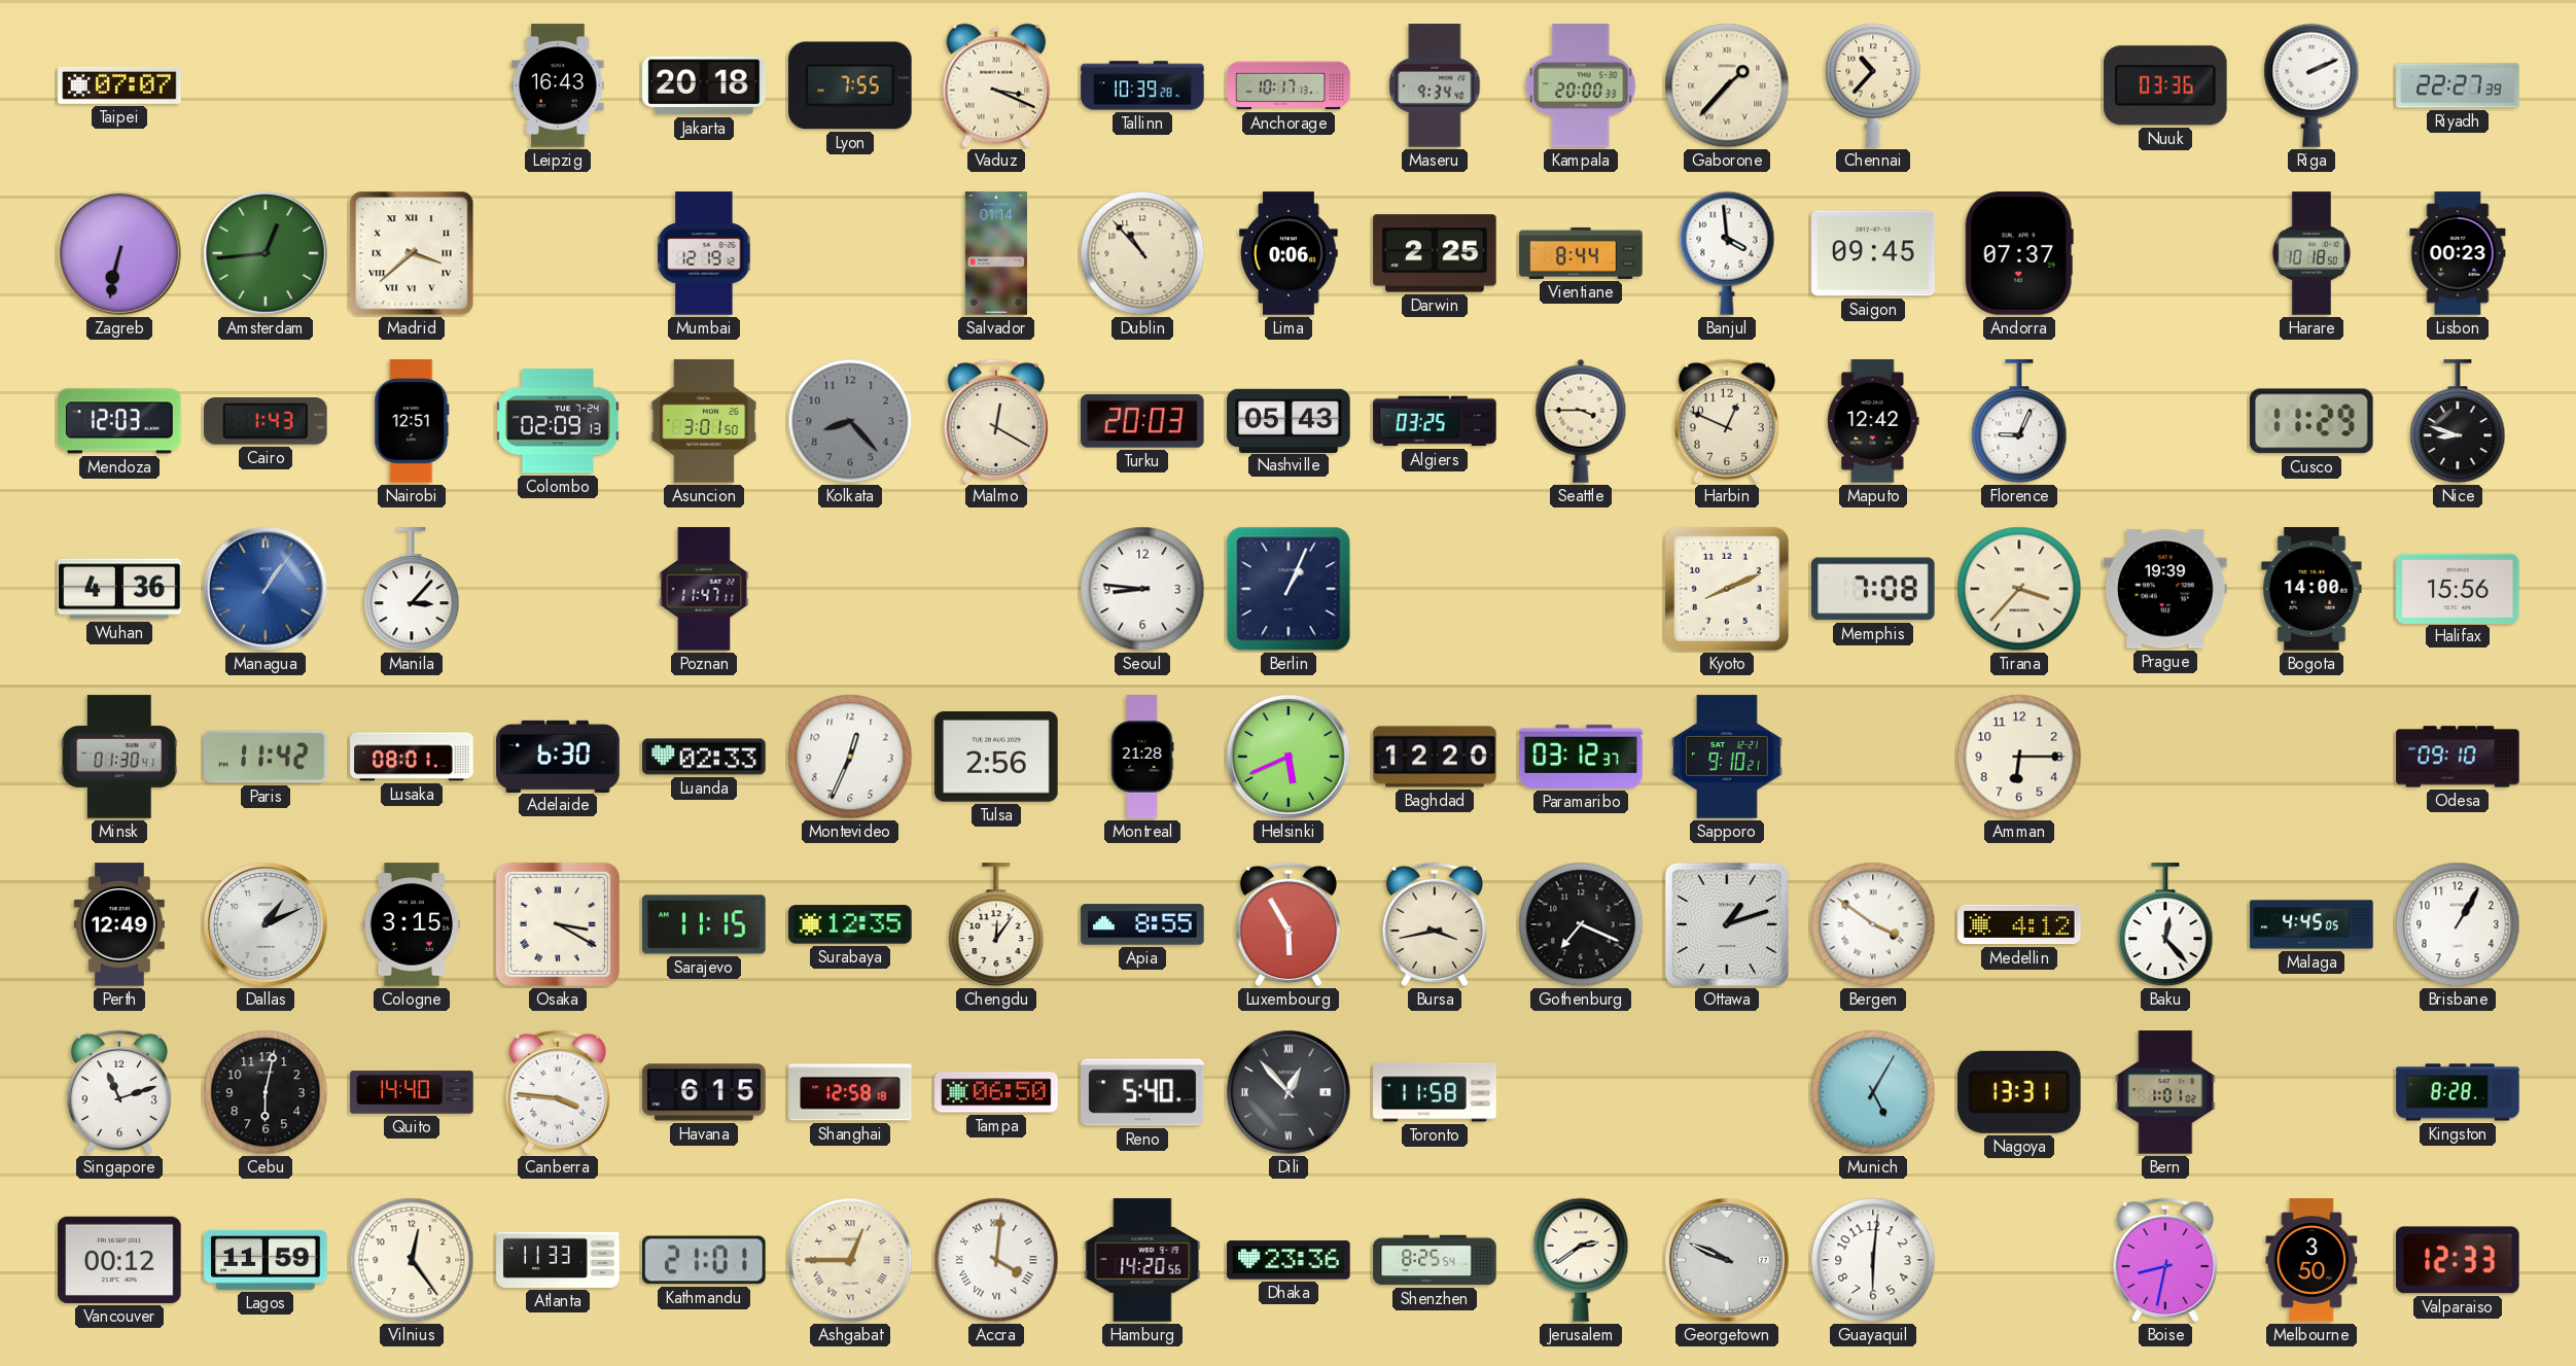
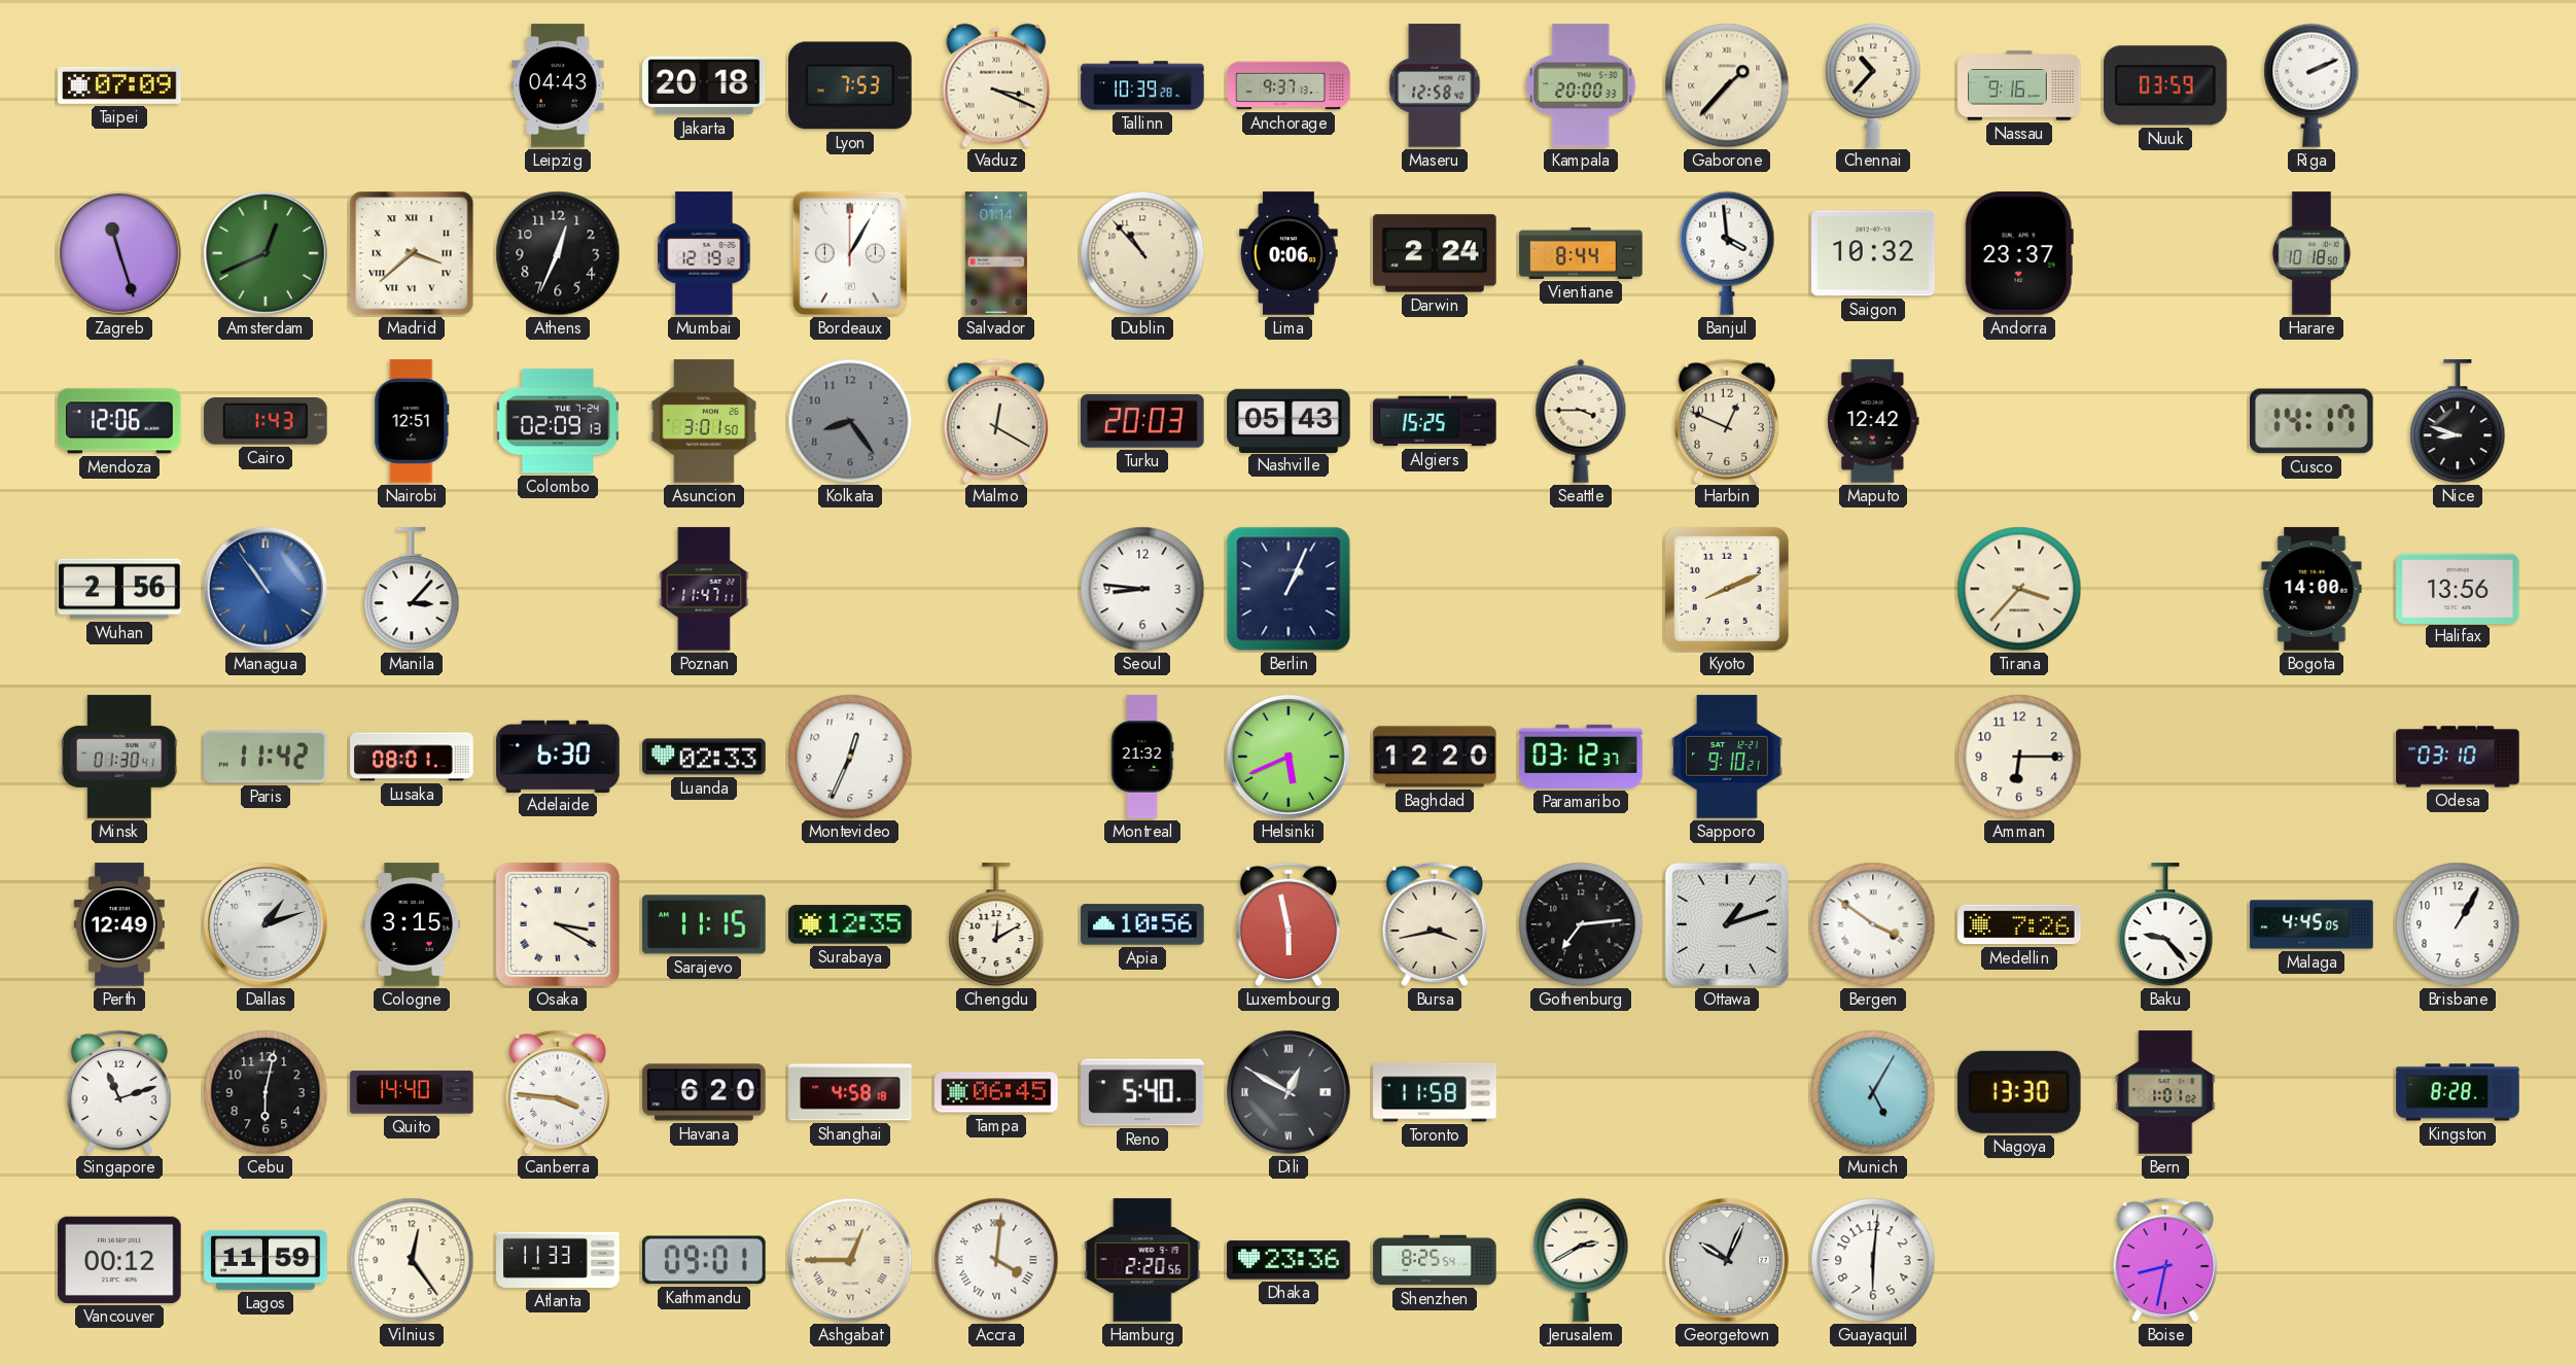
Taipei: 07:07 -> 07:09
Leipzig: 16:43 -> 04:43
Lyon: 7:55 -> 7:53
Anchorage: 10:17 -> 9:37
Maseru: 9:34 -> 12:58
Nassau: none -> 9:16
Nuuk: 03:36 -> 03:59
Riyadh: 22:27 -> none
Zagreb: 6:32 -> 11:27
Amsterdam: 12:44 -> 12:41
Athens: none -> 12:34
Bordeaux: none -> 1:05
Darwin: 2:25 -> 2:24
Saigon: 09:45 -> 10:32
Andorra: 07:37 -> 23:37
Lisbon: 00:23 -> none
Mendoza: 12:03 -> 12:06
Kolkata: 8:23 -> 8:24
Algiers: 03:25 -> 15:25
Florence: 9:04 -> none
Cusco: 11:29 -> 14:17
Wuhan: 4:36 -> 2:56
Managua: 1:06 -> 10:54
Memphis: 7:08 -> none
Prague: 19:39 -> none
Halifax: 15:56 -> 13:56
Tulsa: 2:56 -> none
Montreal: 21:28 -> 21:32
Odesa: 09:10 -> 03:10
Dallas: 1:11 -> 1:12
Chengdu: 12:06 -> 12:10
Apia: 8:55 -> 10:56
Luxembourg: 5:55 -> 5:58
Gothenburg: 7:19 -> 7:14
Medellin: 4:12 -> 7:26
Baku: 12:23 -> 9:23
Havana: 6:15 -> 6:20
Shanghai: 12:58 -> 4:58
Tampa: 06:50 -> 06:45
Dili: 12:53 -> 12:50
Nagoya: 13:31 -> 13:30
Kathmandu: 21:01 -> 09:01
Hamburg: 14:20 -> 2:20
Jerusalem: 2:39 -> 2:40
Georgetown: 9:49 -> 10:04
Melbourne: 3:50 -> none
Valparaiso: 12:33 -> none
